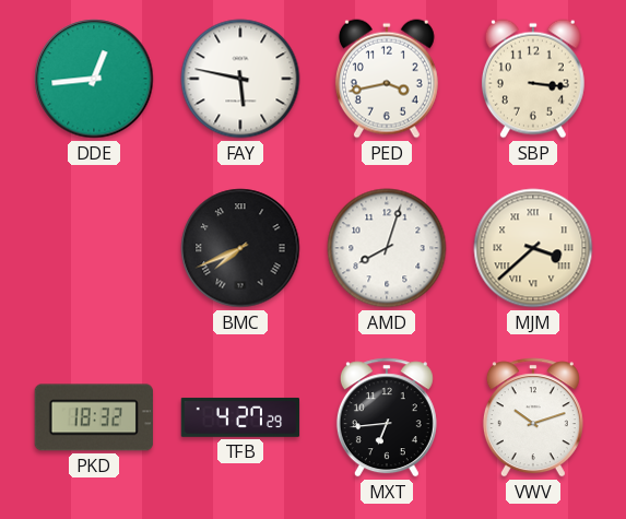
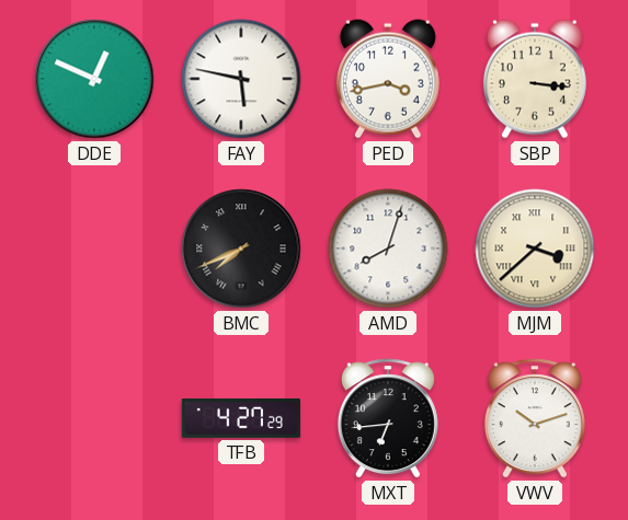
DDE: 12:44 -> 12:49
PKD: 18:32 -> none
